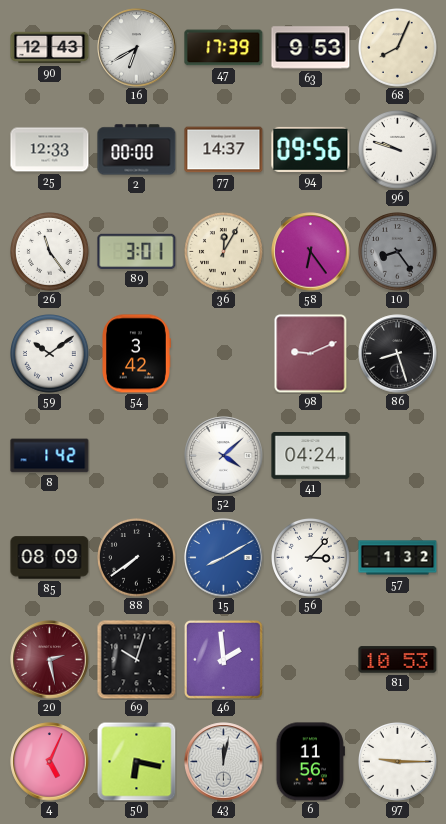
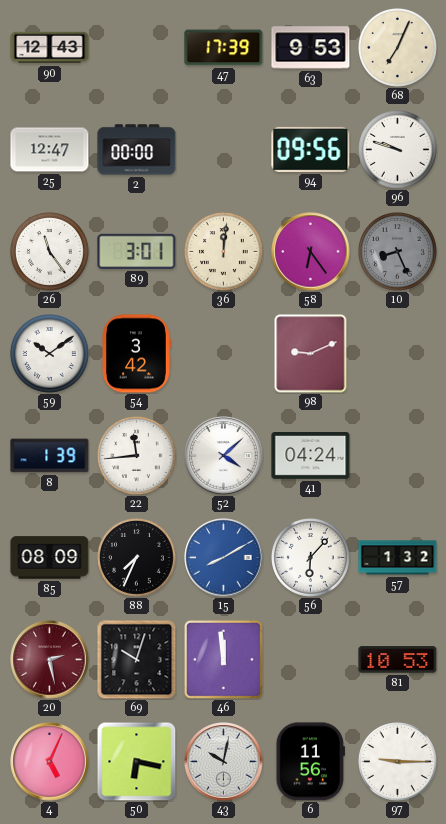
16: 6:40 -> none
68: 8:04 -> 7:04
25: 12:33 -> 12:47
77: 14:37 -> none
36: 12:05 -> 12:01
10: 8:24 -> 8:26
86: 8:27 -> none
8: 1:42 -> 1:39
22: none -> 11:44
88: 7:39 -> 7:34
56: 3:07 -> 6:07
46: 1:59 -> 11:59
43: 12:02 -> 10:02
